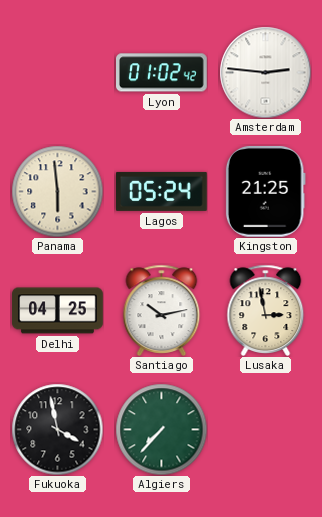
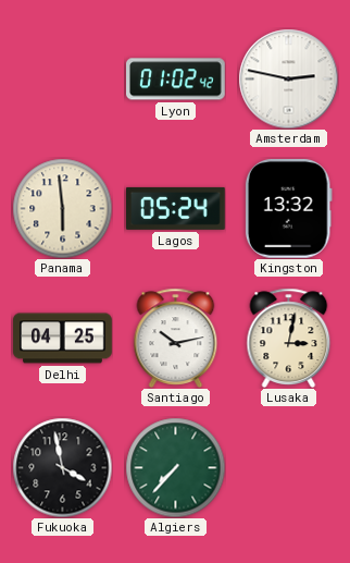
Amsterdam: 2:46 -> 2:47
Kingston: 21:25 -> 13:32
Lusaka: 2:58 -> 3:02
